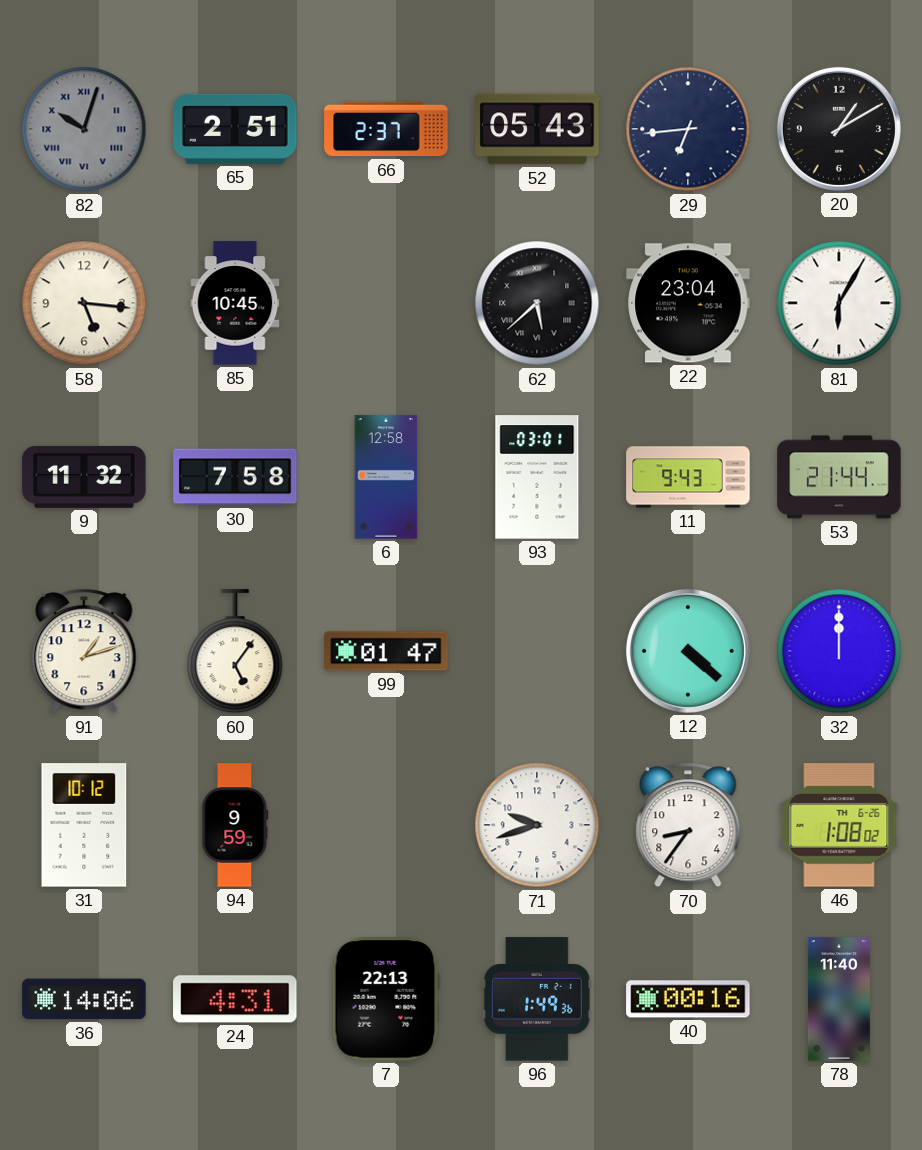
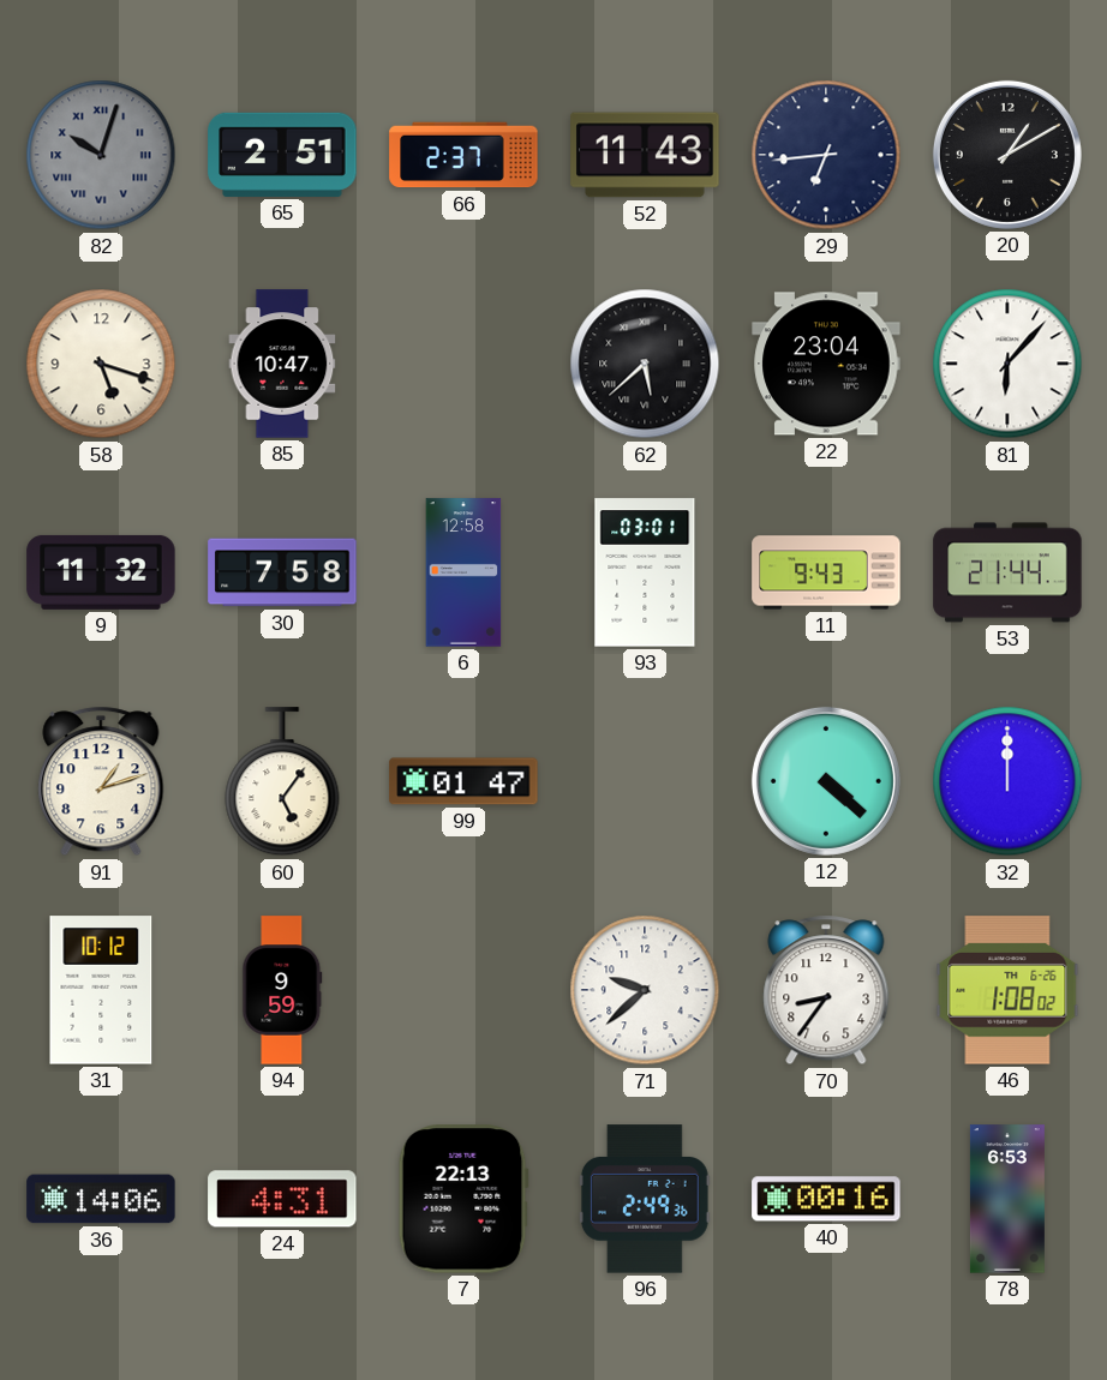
52: 05:43 -> 11:43
58: 5:16 -> 5:18
85: 10:45 -> 10:47
81: 6:05 -> 6:07
71: 9:42 -> 9:38
96: 1:49 -> 2:49
78: 11:40 -> 6:53
